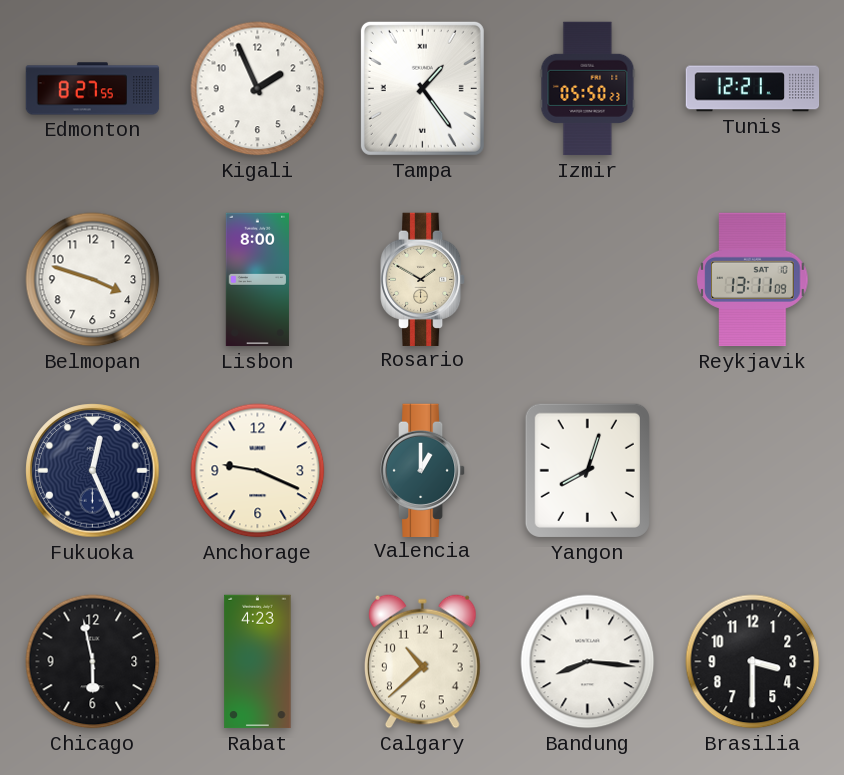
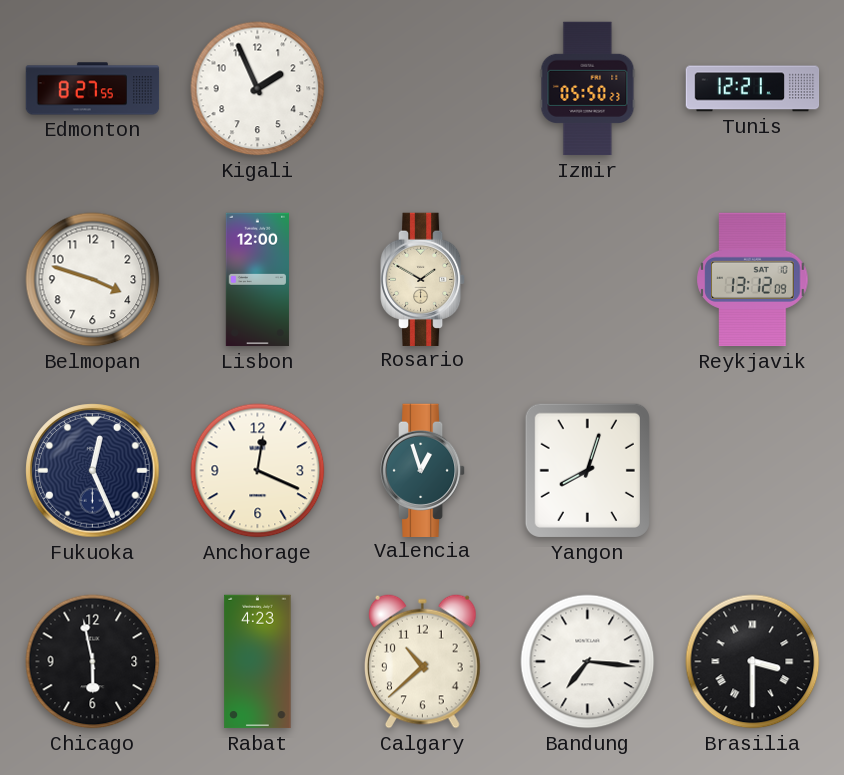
Tampa: 1:24 -> none
Lisbon: 8:00 -> 12:00
Reykjavik: 13:11 -> 13:12
Anchorage: 9:19 -> 12:19
Valencia: 1:00 -> 12:57
Bandung: 8:16 -> 7:16
Brasilia numerals: Arabic -> Roman
